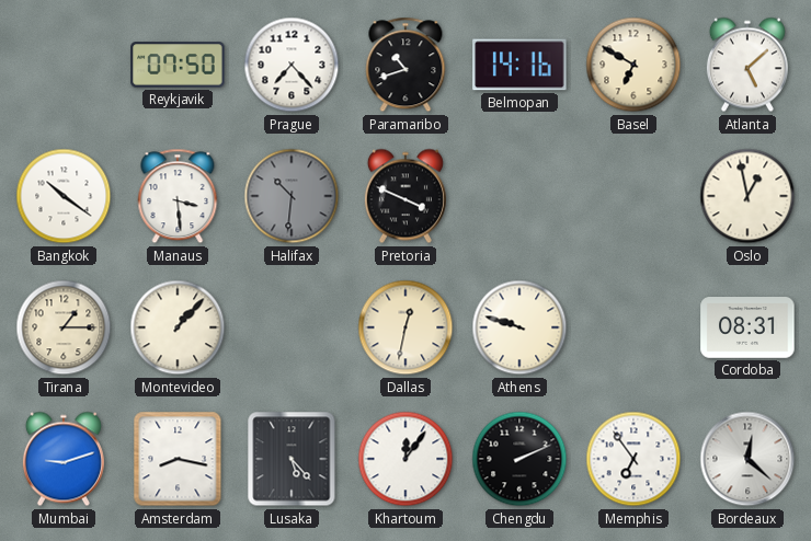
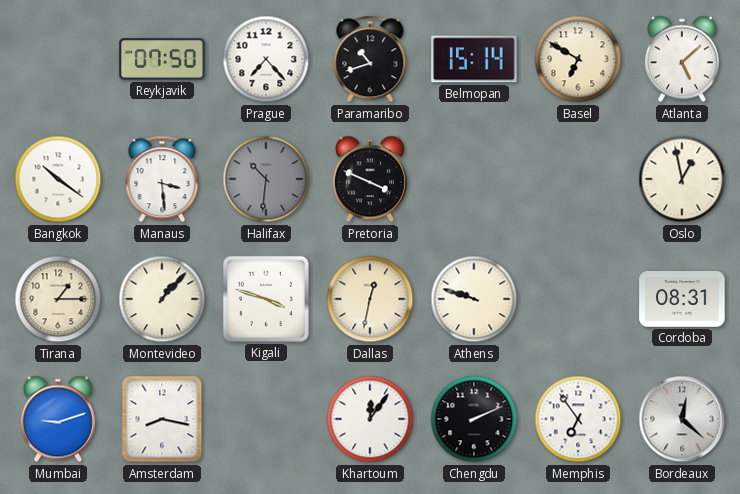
Belmopan: 14:16 -> 15:14
Kigali: none -> 3:48
Lusaka: 5:23 -> none
